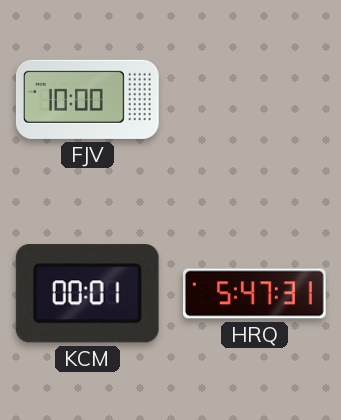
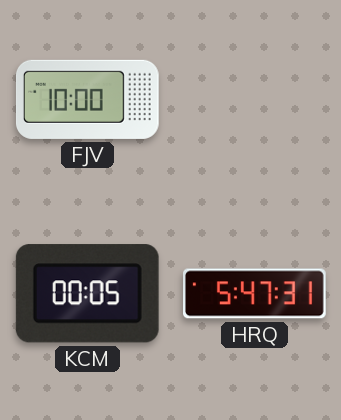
KCM: 00:01 -> 00:05
